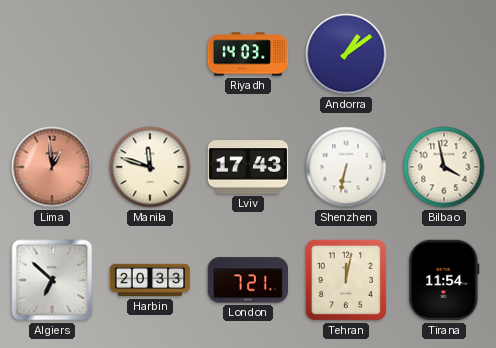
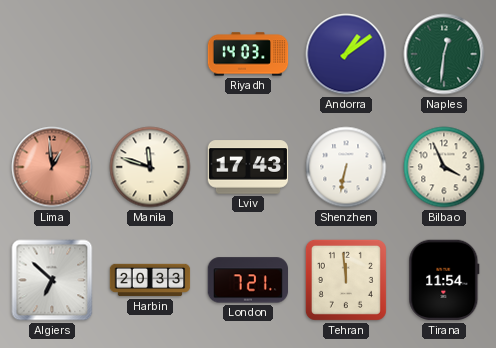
Naples: none -> 12:31
Bilbao: 3:58 -> 3:56
Tehran: 12:02 -> 11:59
